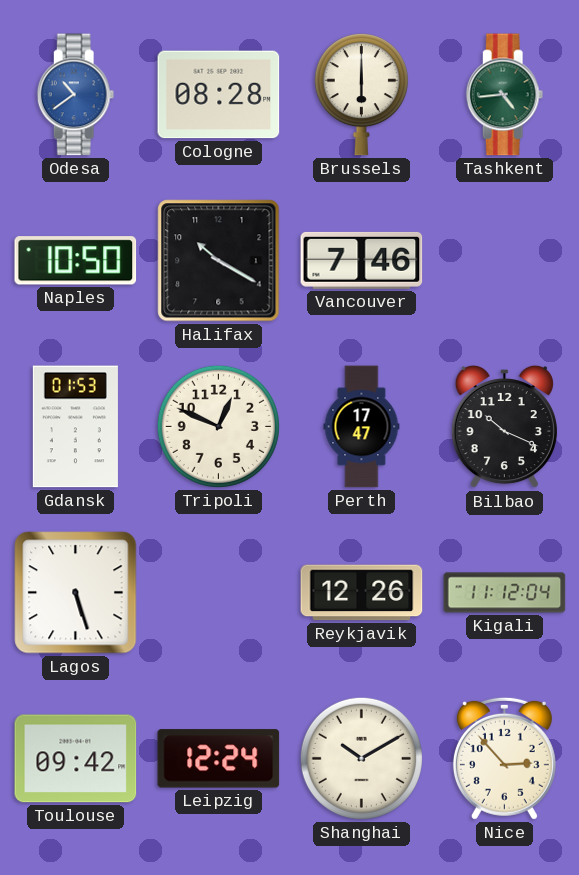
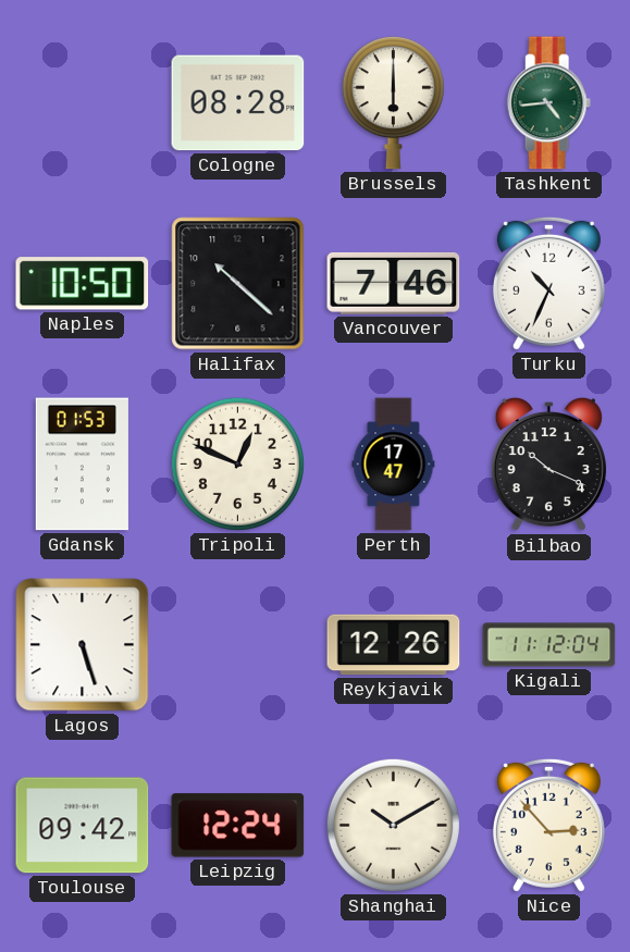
Odesa: 10:39 -> none
Halifax: 10:20 -> 10:22
Turku: none -> 10:34
